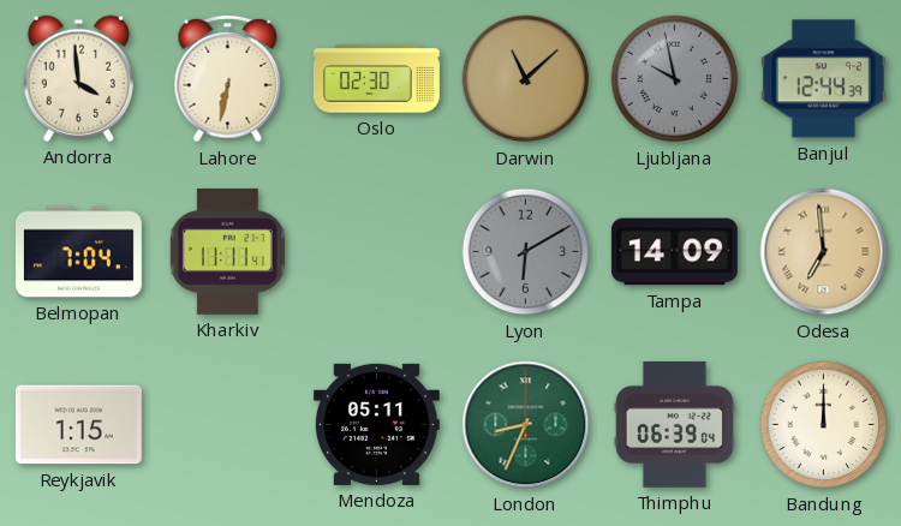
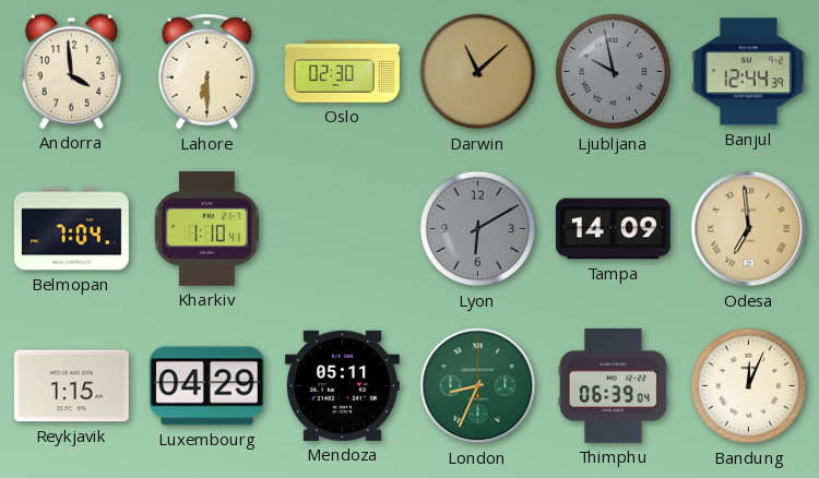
Lahore: 6:32 -> 6:30
Kharkiv: 11:11 -> 1:10
Luxembourg: none -> 04:29
Bandung: 12:00 -> 12:04
